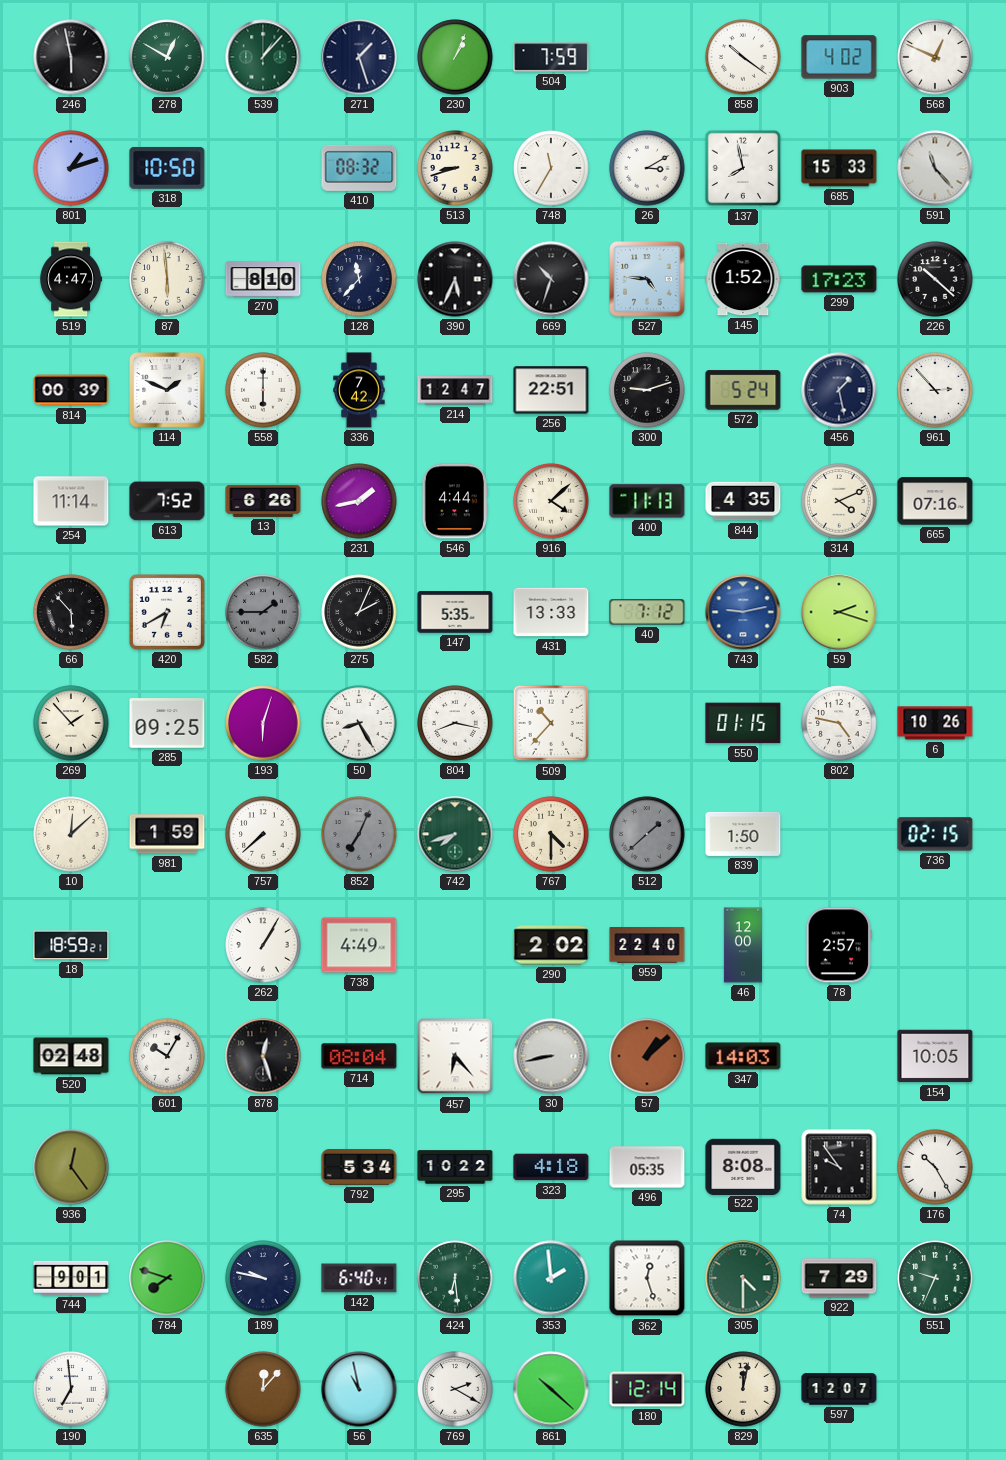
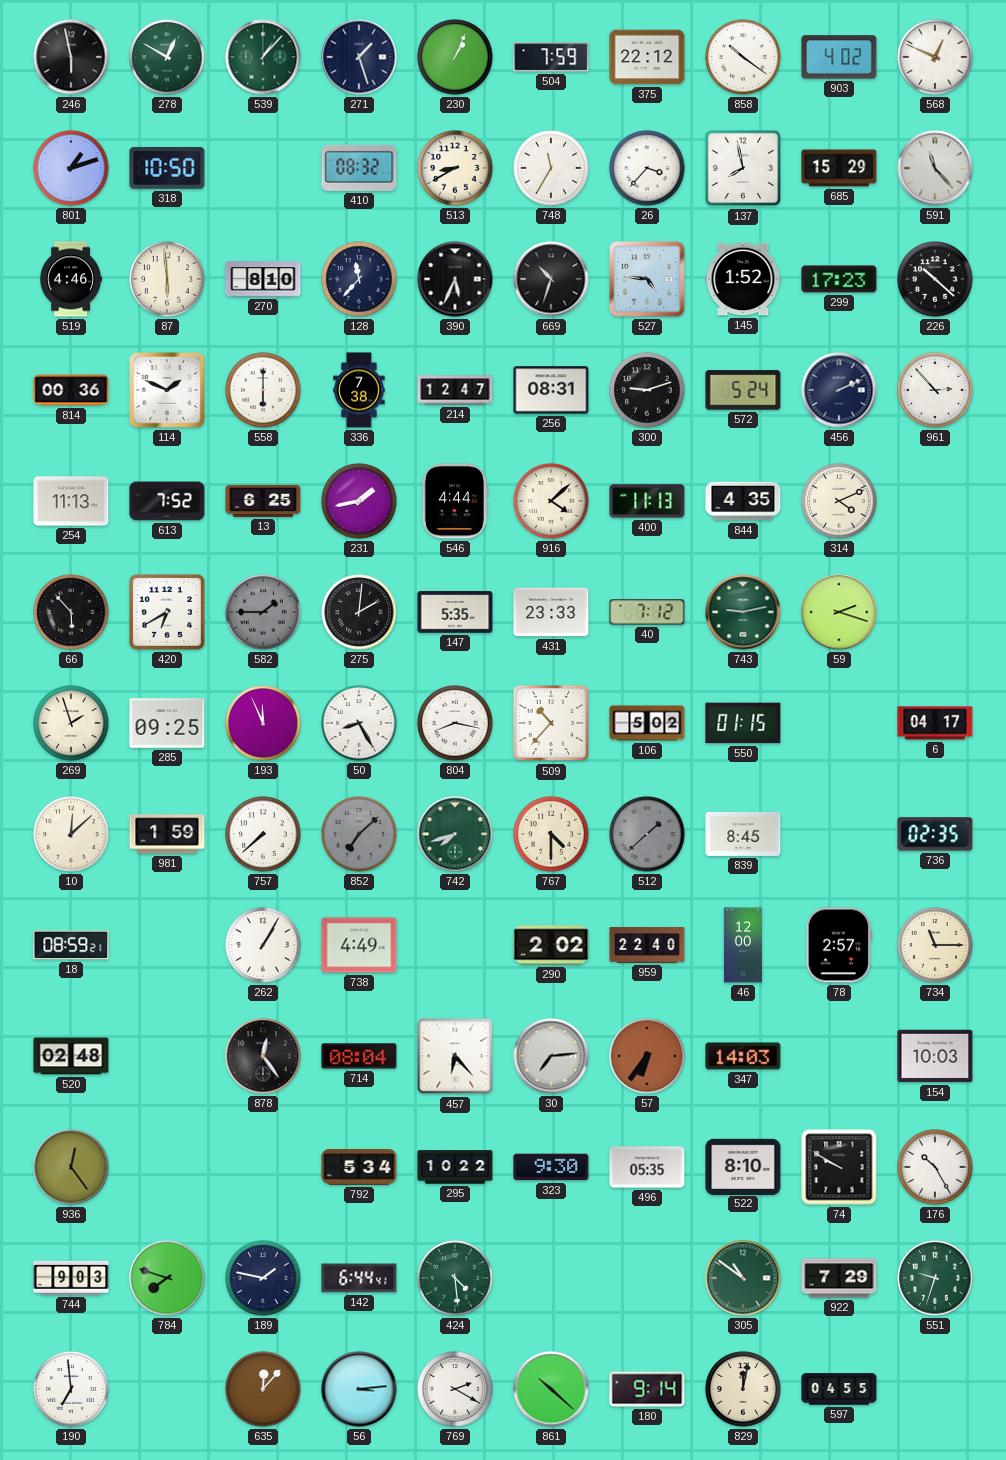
375: none -> 22:12
513: 8:42 -> 8:40
26: 3:10 -> 3:37
685: 15:33 -> 15:29
519: 4:47 -> 4:46
814: 00:39 -> 00:36
336: 7:42 -> 7:38
256: 22:51 -> 08:31
456: 1:28 -> 2:11
254: 11:14 -> 11:13
13: 6:26 -> 6:25
665: 07:16 -> none
275: 2:04 -> 2:01
431: 13:33 -> 23:33
743 dial: blue -> green
269: 1:53 -> 1:57
193: 6:03 -> 11:56
106: none -> 5:02
802: 4:47 -> none
6: 10:26 -> 04:17
852: 7:04 -> 7:08
839: 1:50 -> 8:45
736: 02:15 -> 02:35
18: 18:59 -> 08:59
734: none -> 11:15
601: 10:05 -> none
878: 12:27 -> 12:24
30: 8:43 -> 7:14
57: 1:08 -> 6:36
154: 10:05 -> 10:03
323: 4:18 -> 9:30
522: 8:08 -> 8:10
74: 9:54 -> 9:50
744: 9:01 -> 9:03
189: 9:47 -> 1:47
142: 6:40 -> 6:44
424: 6:29 -> 4:29
353: 1:59 -> none
362: 12:27 -> none
305: 4:30 -> 10:51
551: 9:34 -> 9:33
56: 10:58 -> 3:14
180: 12:14 -> 9:14
597: 12:07 -> 04:55
